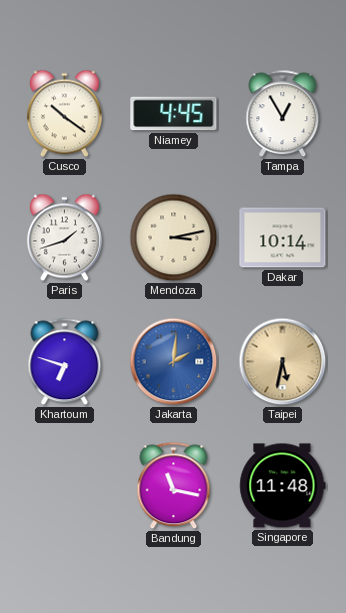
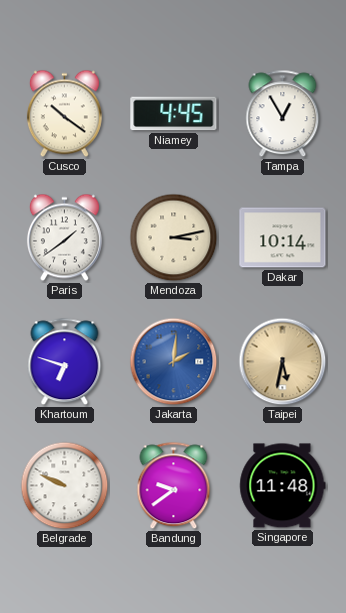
Paris: 1:42 -> 1:39
Belgrade: none -> 9:49
Bandung: 11:17 -> 9:39
